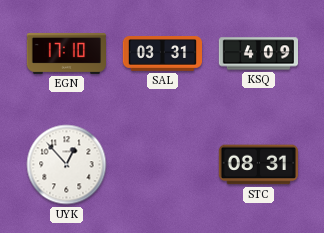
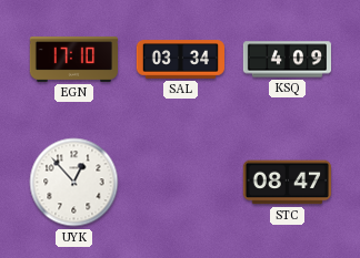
SAL: 03:31 -> 03:34
STC: 08:31 -> 08:47
